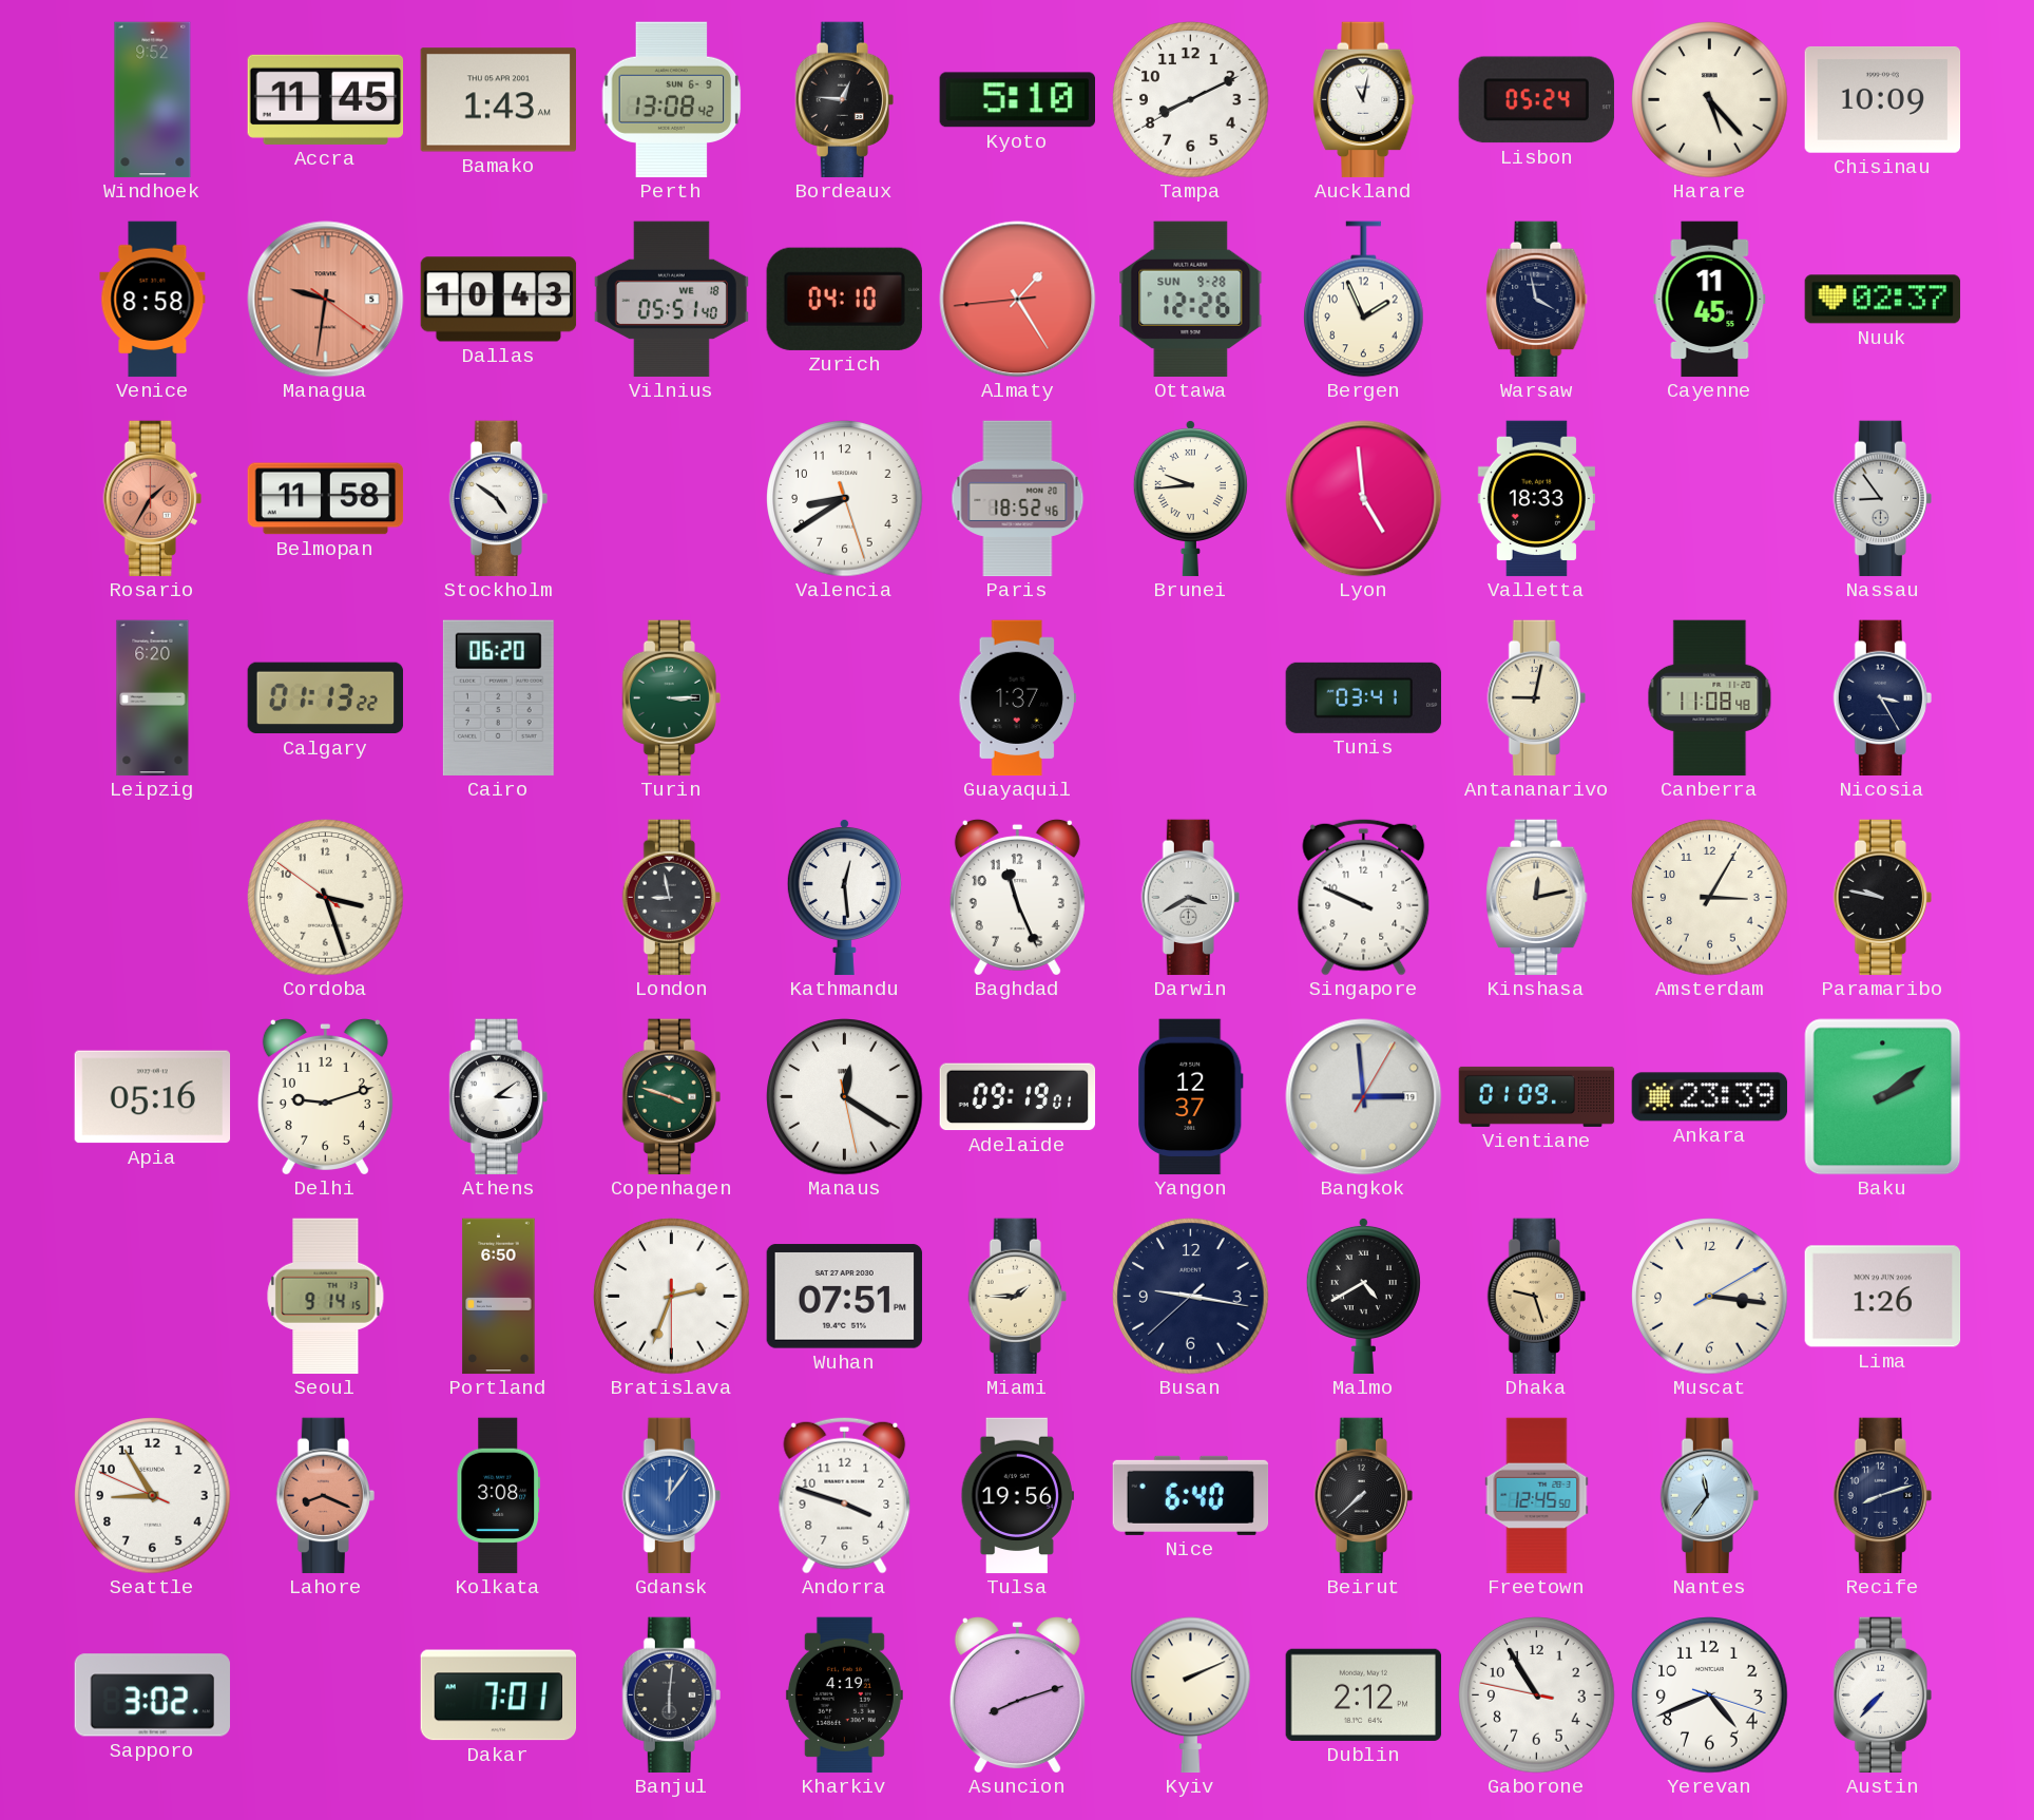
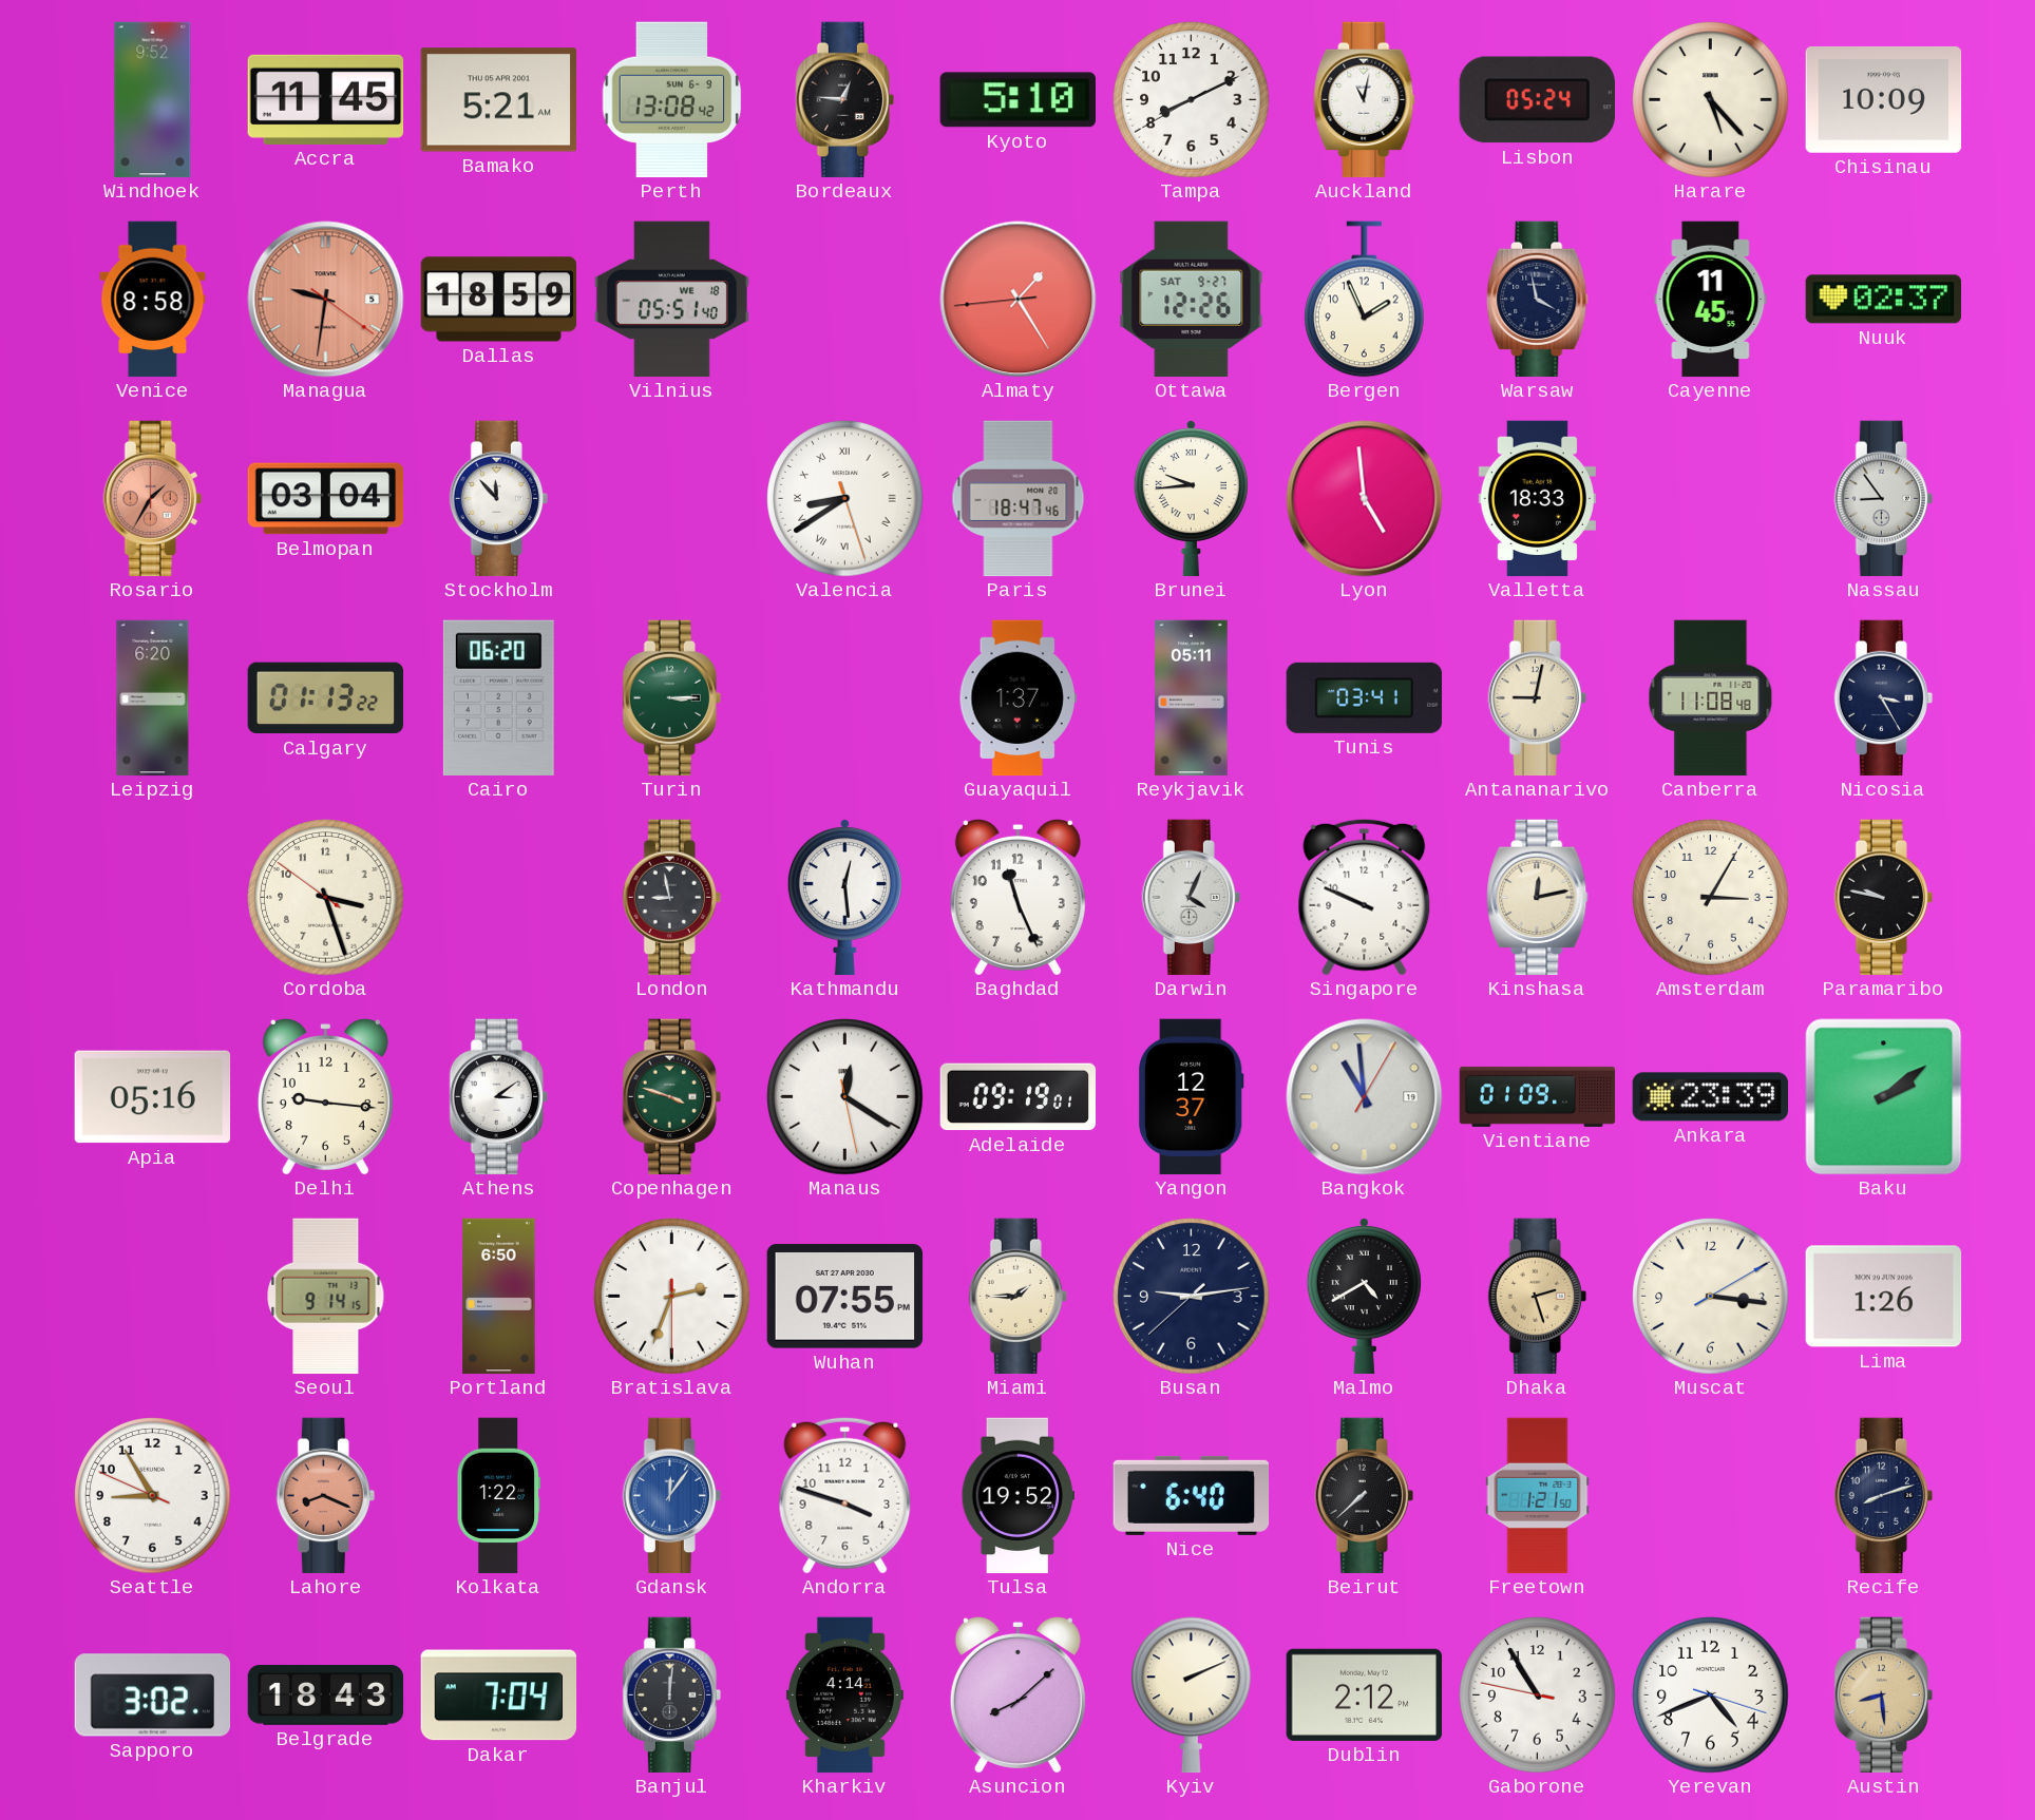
Bamako: 1:43 -> 5:21
Dallas: 10:43 -> 18:59
Zurich: 04:10 -> none
Ottawa date: SUN 9-28 -> SAT 9-27
Belmopan: 11:58 -> 03:04
Stockholm: 4:51 -> 11:53
Valencia numerals: Arabic -> Roman
Paris: 18:52 -> 18:47
Reykjavik: none -> 05:11
Darwin: 3:40 -> 4:04
Delhi: 9:12 -> 9:16
Bangkok: 2:59 -> 10:59
Wuhan: 07:51 -> 07:55
Busan: 9:16 -> 9:13
Dhaka: 9:27 -> 2:27
Kolkata: 3:08 -> 1:22
Tulsa: 19:56 -> 19:52
Freetown: 12:45 -> 1:21
Nantes: 11:36 -> none
Belgrade: none -> 18:43
Dakar: 7:01 -> 7:04
Banjul: 6:01 -> 12:01
Kharkiv: 4:19 -> 4:14
Asuncion: 8:12 -> 8:08
Austin: 7:37 -> 8:29
Austin dial: white -> champagne
